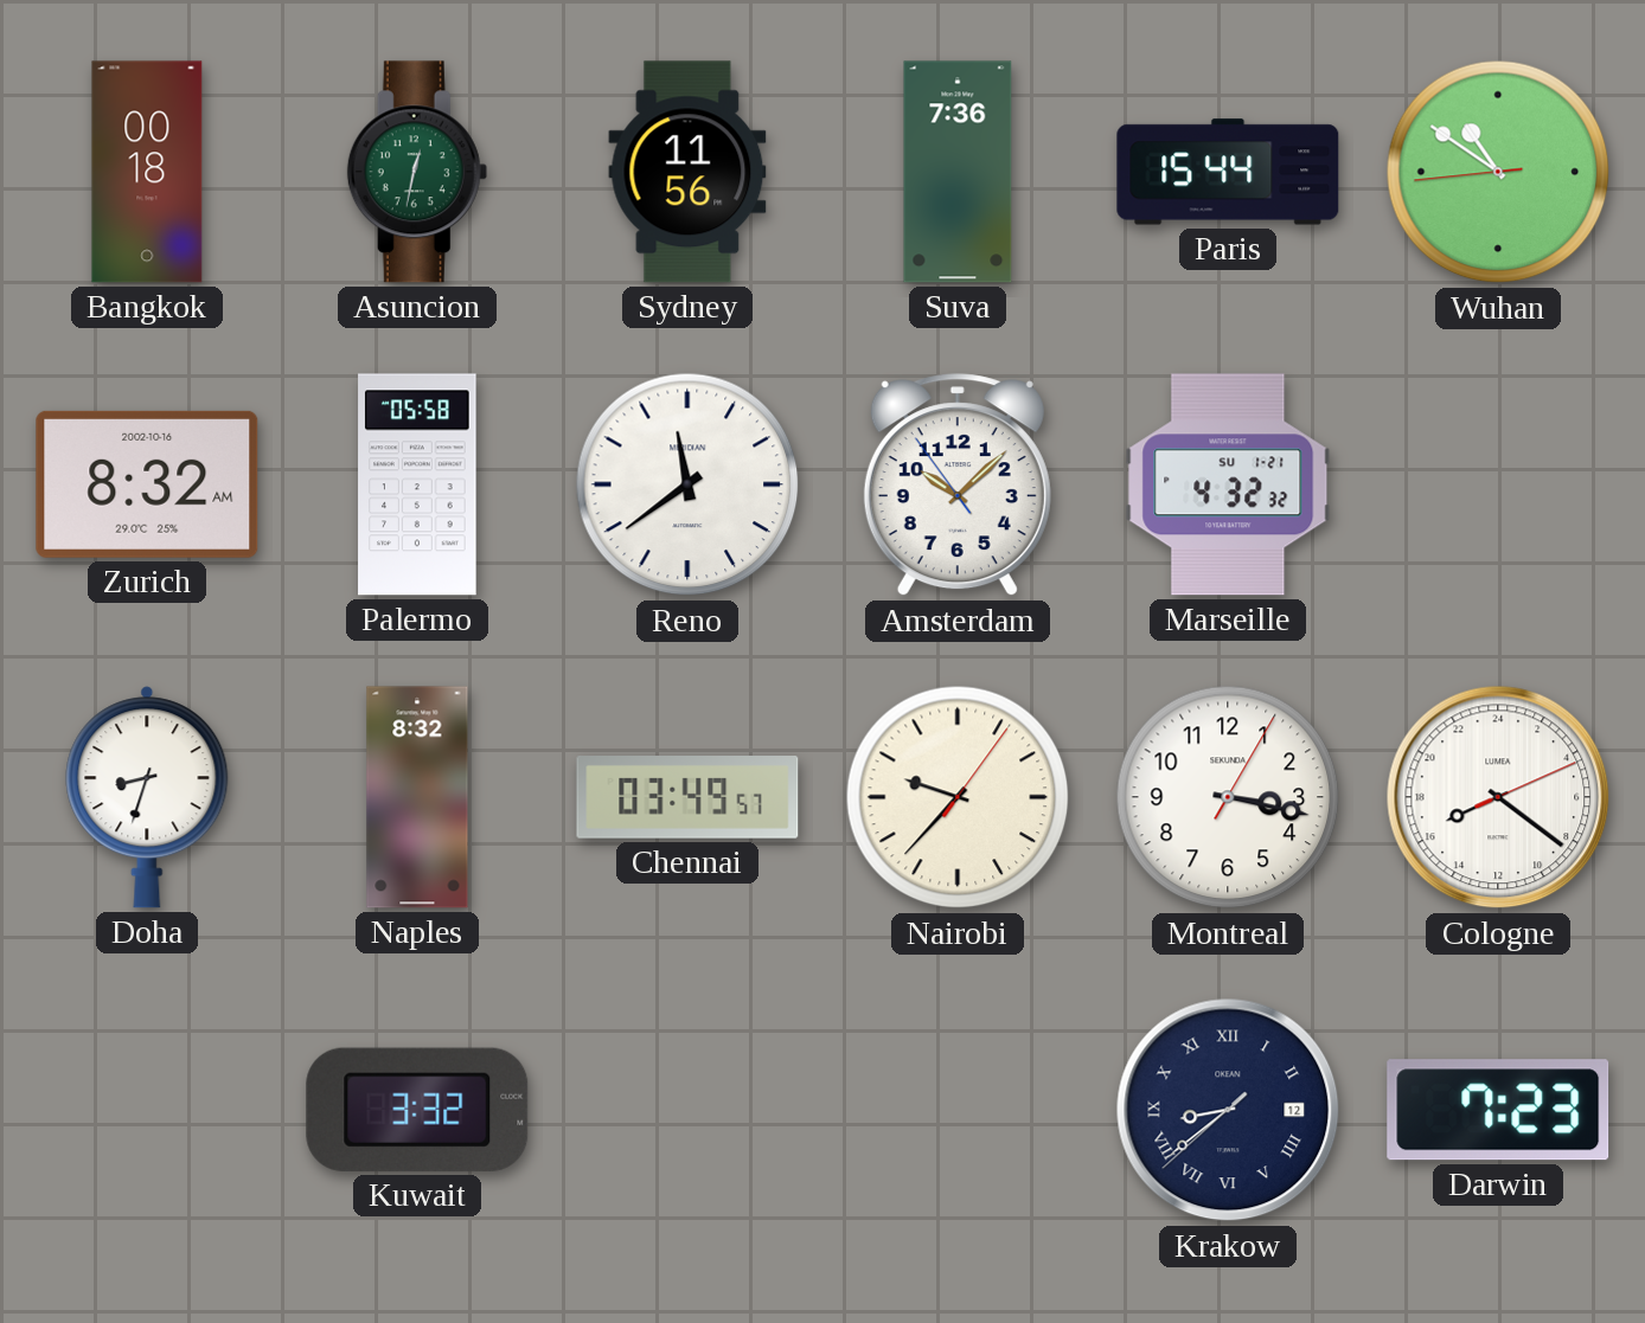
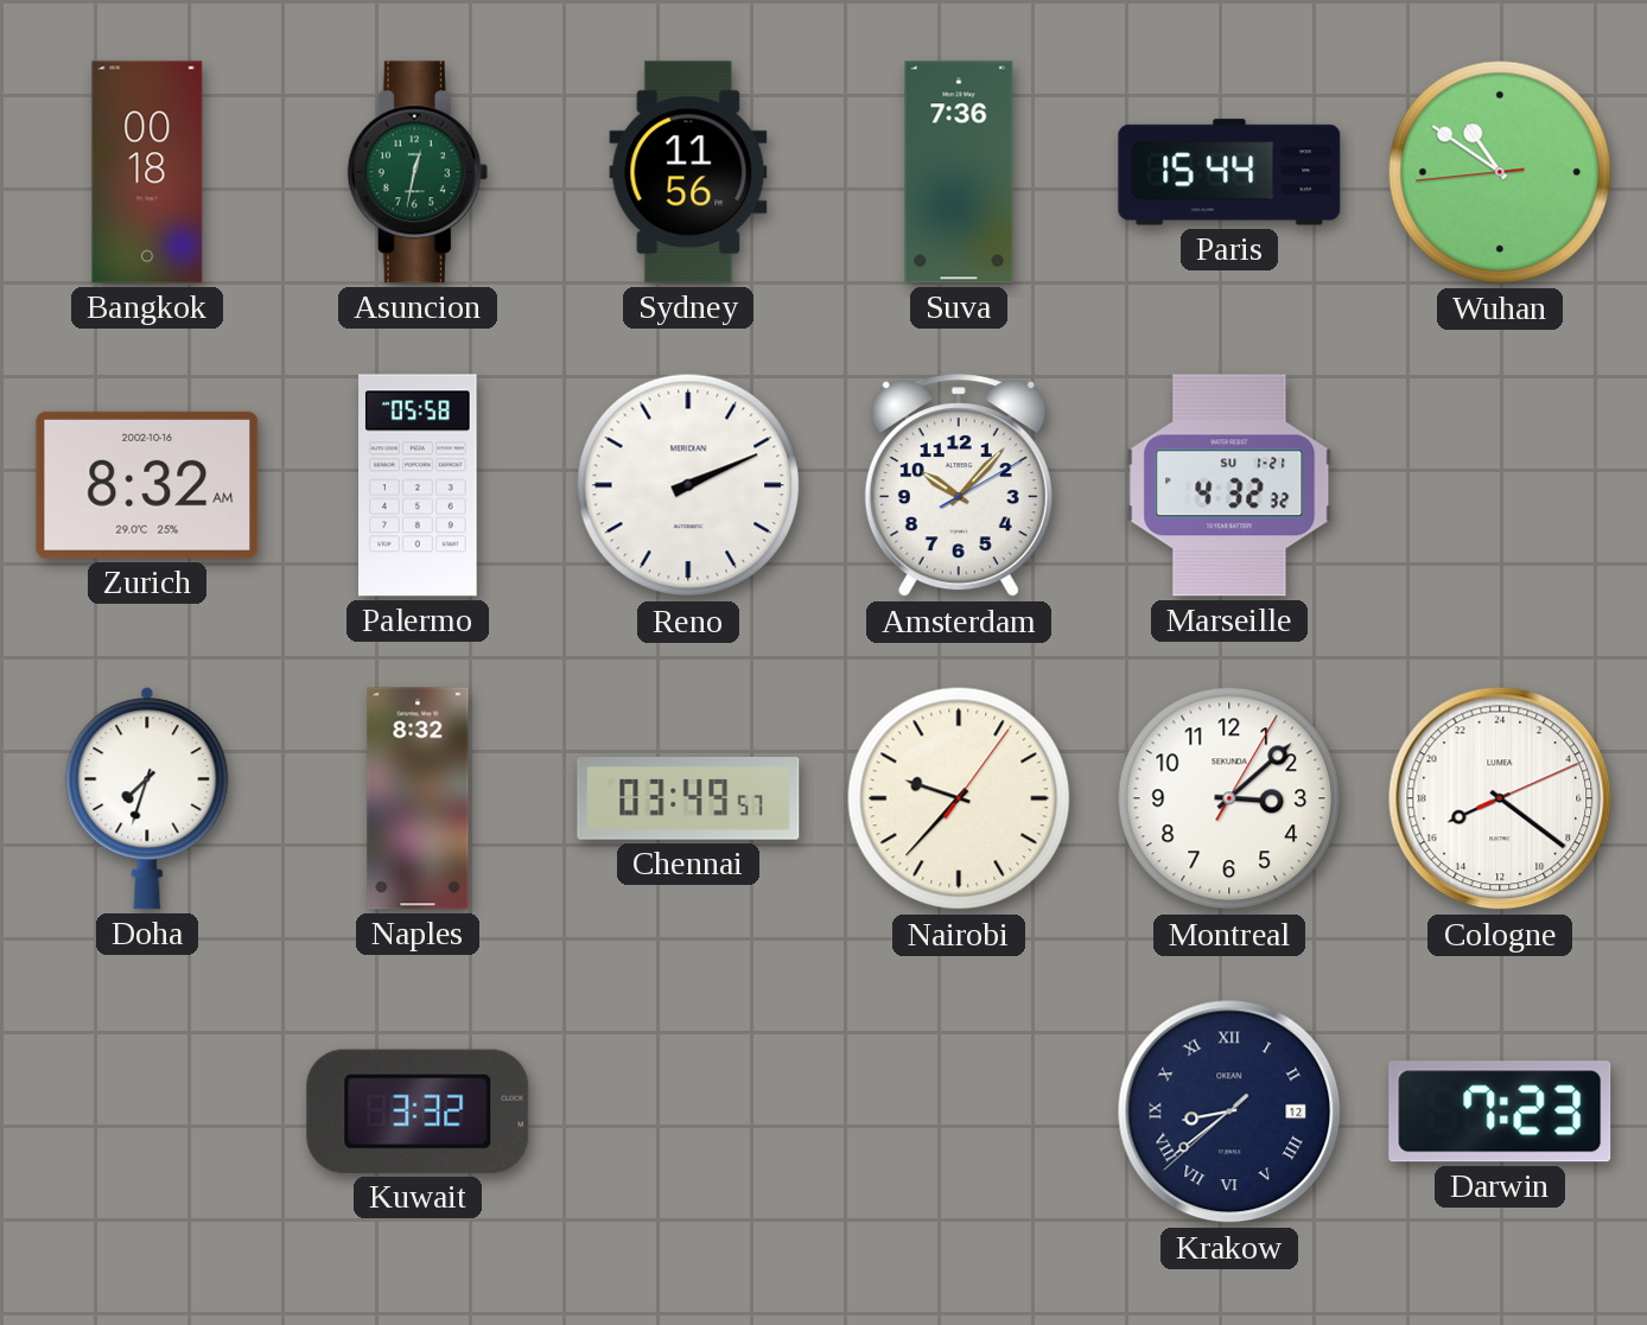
Reno: 11:39 -> 2:11
Amsterdam: 10:07:54 -> 10:07:10
Doha: 8:33 -> 7:33
Montreal: 3:17 -> 3:08
